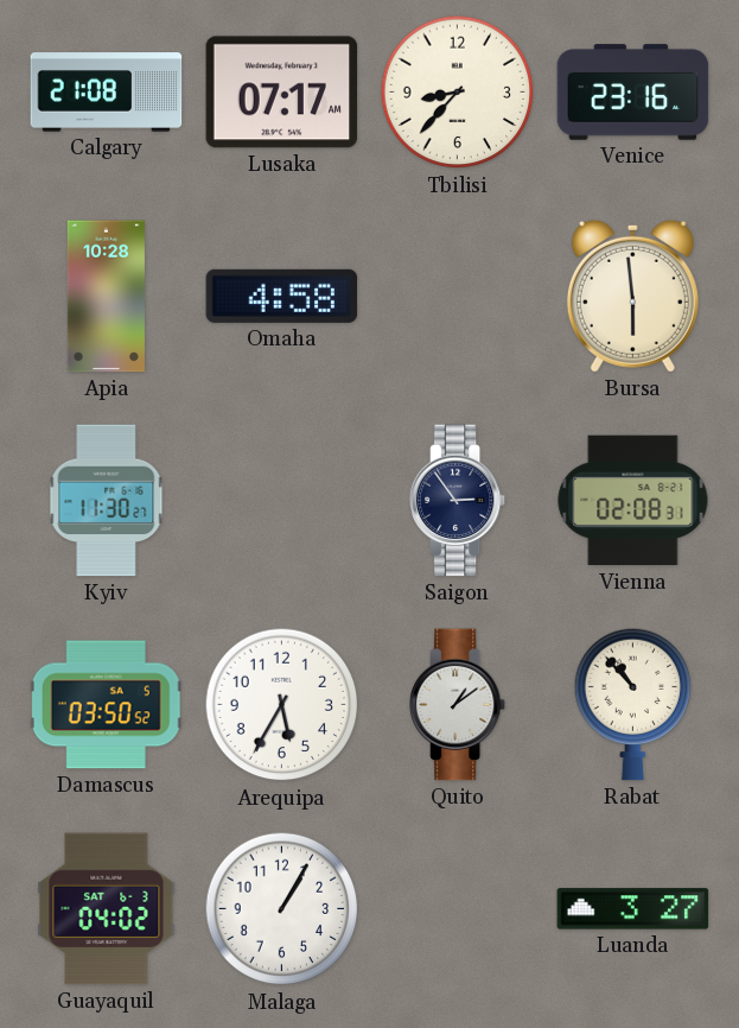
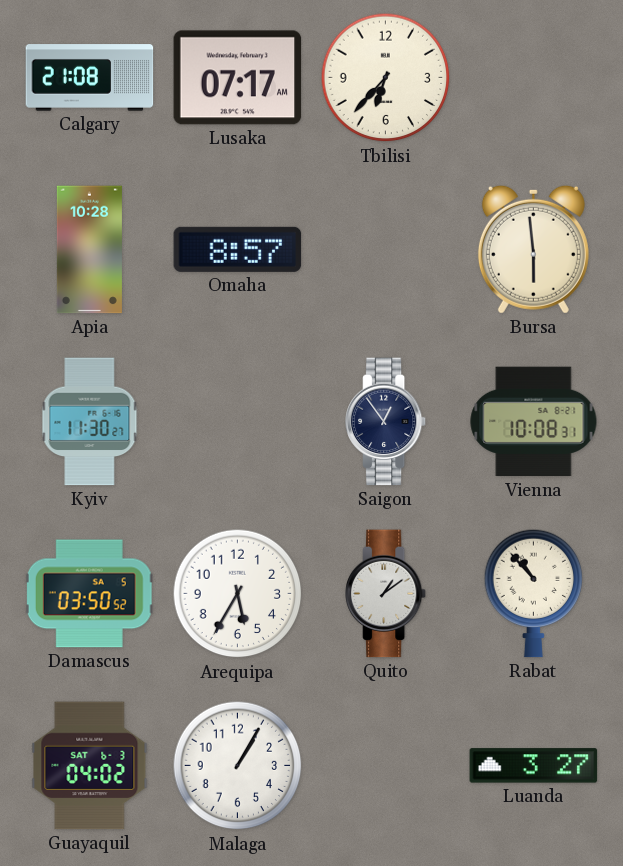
Tbilisi: 8:37 -> 6:37
Venice: 23:16 -> none
Omaha: 4:58 -> 8:57
Saigon: 2:54 -> 12:54
Vienna: 02:08 -> 10:08
